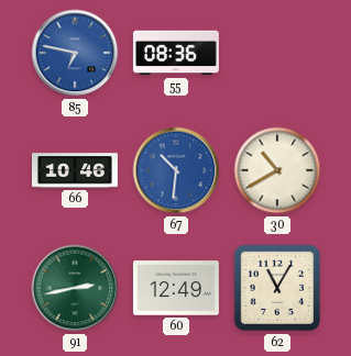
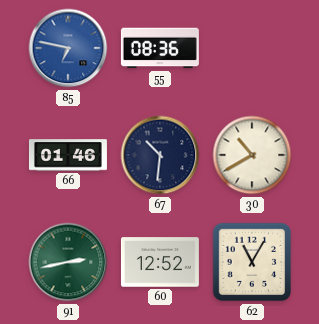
66: 10:46 -> 01:46
67 dial: blue -> navy
60: 12:49 -> 12:52
